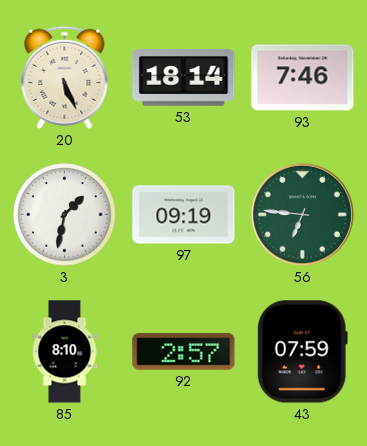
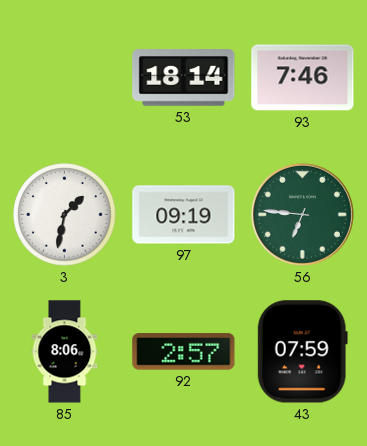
20: 5:26 -> none
85: 8:10 -> 8:06
